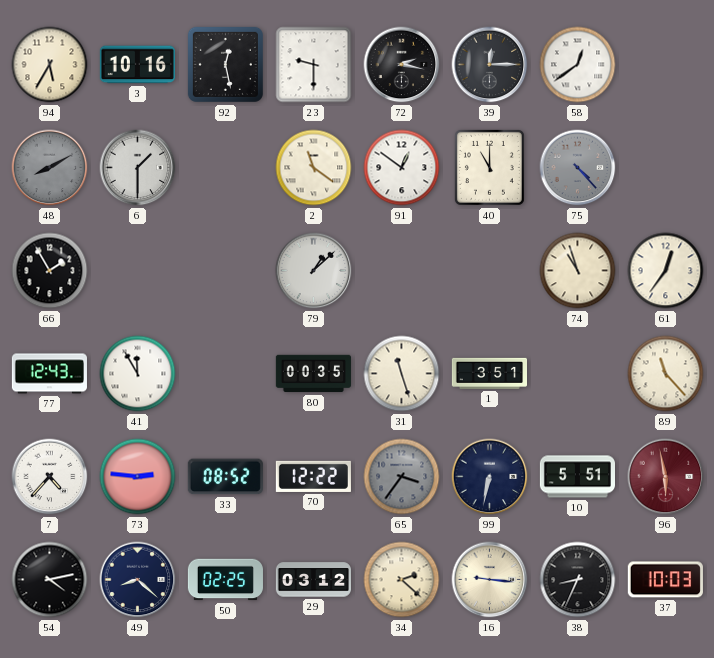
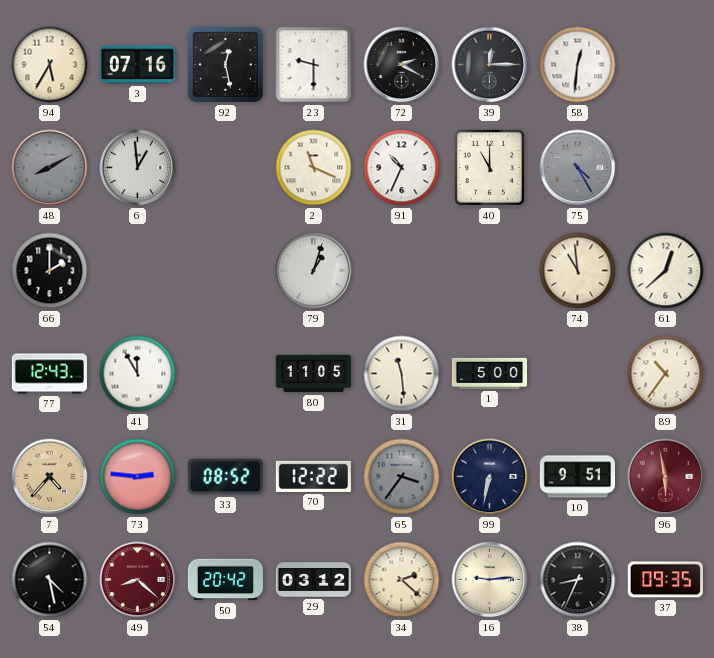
3: 10:16 -> 07:16
72: 2:17 -> 2:20
58: 12:39 -> 12:31
6: 1:30 -> 12:59
2: 11:21 -> 11:19
91: 12:51 -> 10:34
75: 4:23 -> 4:25
66: 1:55 -> 2:00
79: 1:08 -> 1:03
74: 10:57 -> 10:59
61: 12:36 -> 12:38
80: 00:35 -> 11:05
31: 11:27 -> 11:29
1: 3:51 -> 5:00
89: 11:23 -> 10:36
7 dial: white -> champagne
10: 5:51 -> 9:51
54: 4:13 -> 4:28
49 dial: navy -> burgundy
50: 02:25 -> 20:42
16: 9:16 -> 9:14
37: 10:03 -> 09:35
